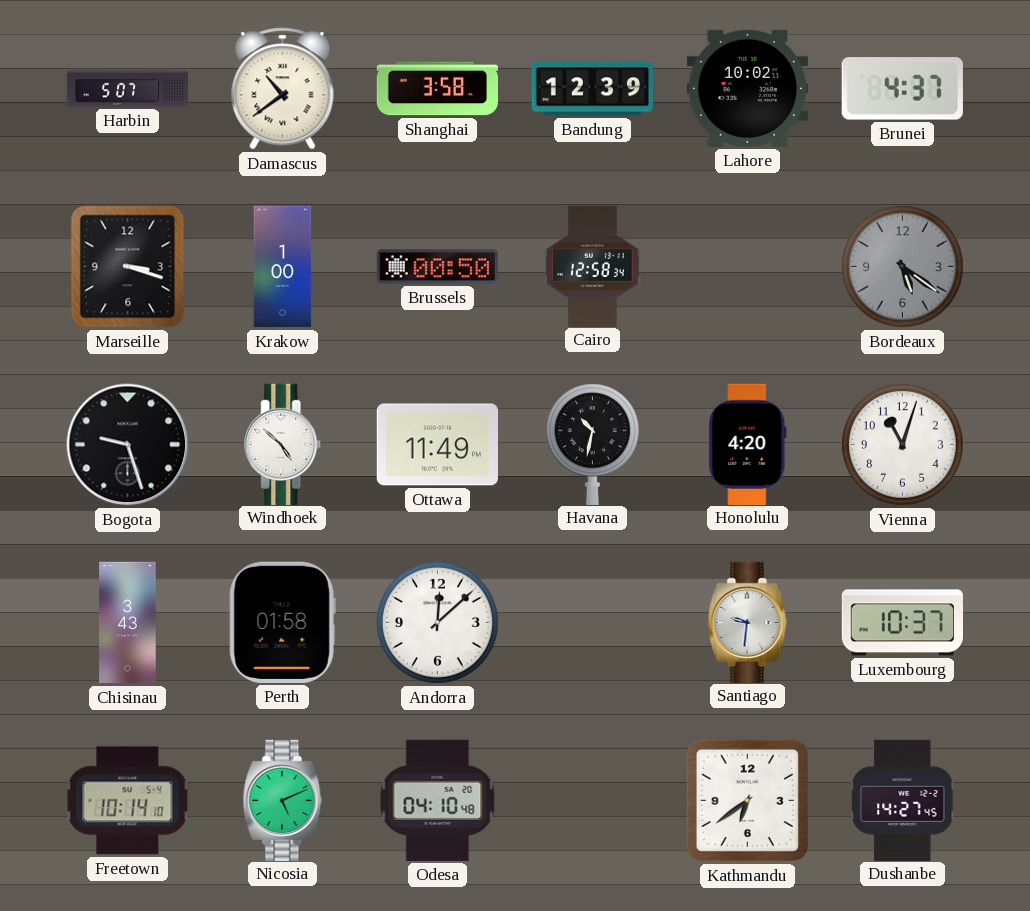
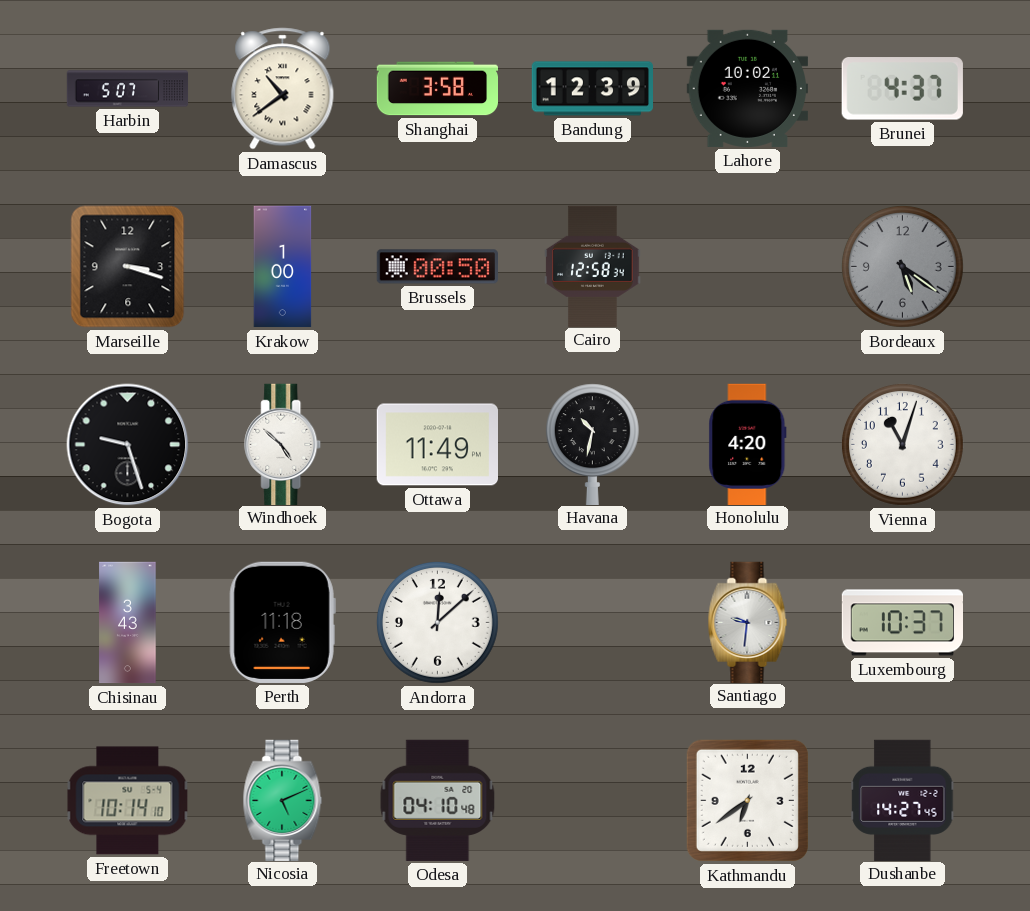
Perth: 01:58 -> 11:18
